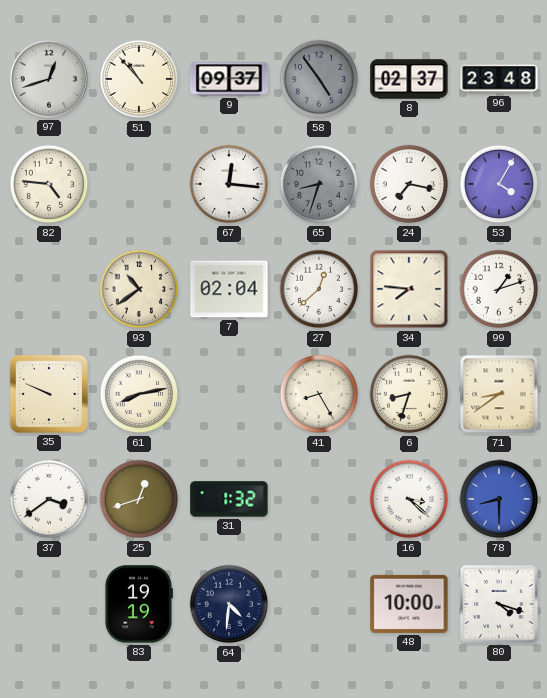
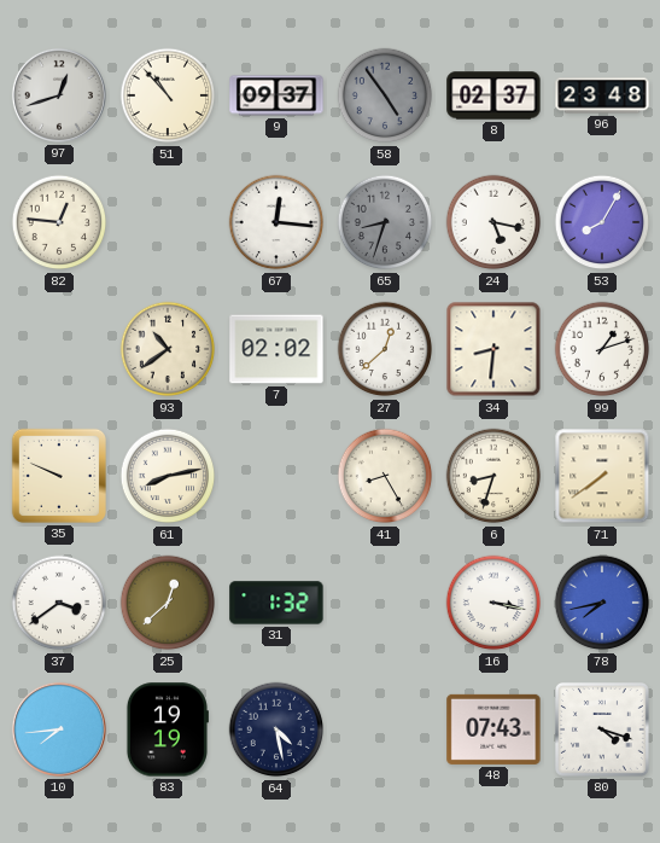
82: 4:46 -> 12:46
24: 7:17 -> 5:17
53: 4:05 -> 8:05
7: 02:04 -> 02:02
34: 7:46 -> 8:31
71: 8:39 -> 7:39
25: 12:42 -> 12:38
16: 3:22 -> 3:17
78: 8:30 -> 7:43
10: none -> 7:44
64: 4:31 -> 4:28
48: 10:00 -> 07:43
